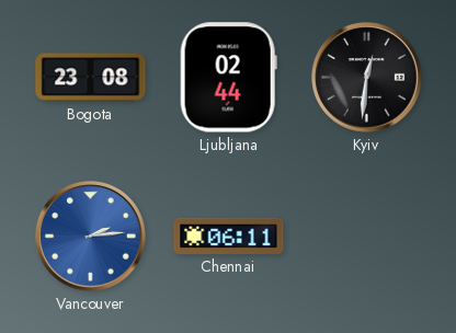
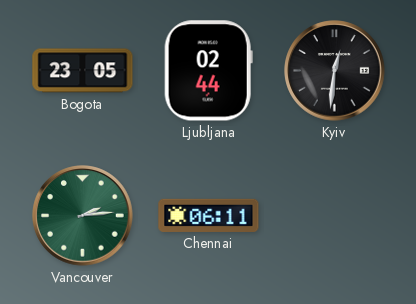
Bogota: 23:08 -> 23:05
Vancouver dial: blue -> green
